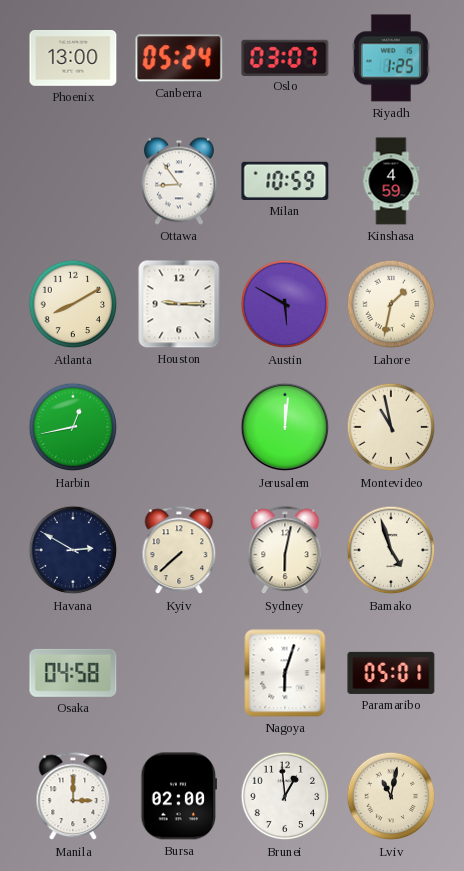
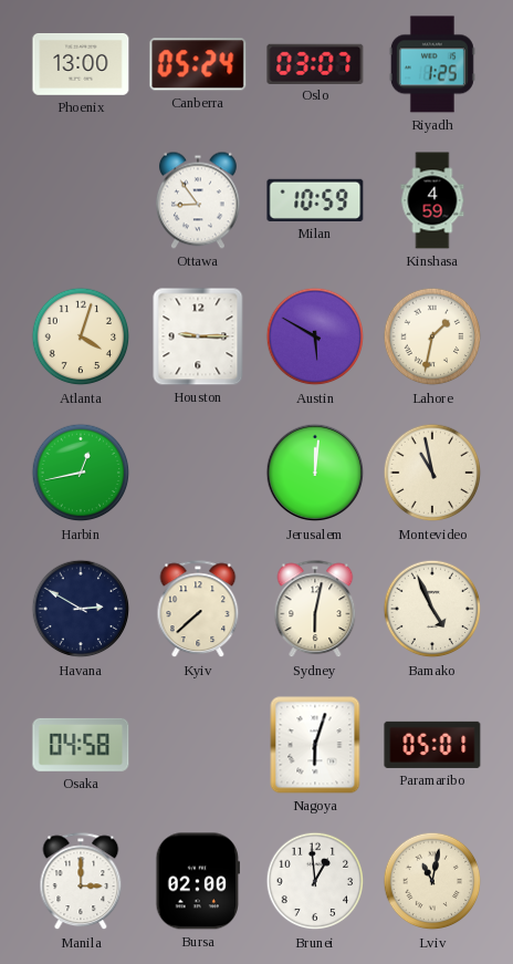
Atlanta: 8:10 -> 4:03
Bamako: 4:57 -> 4:56
